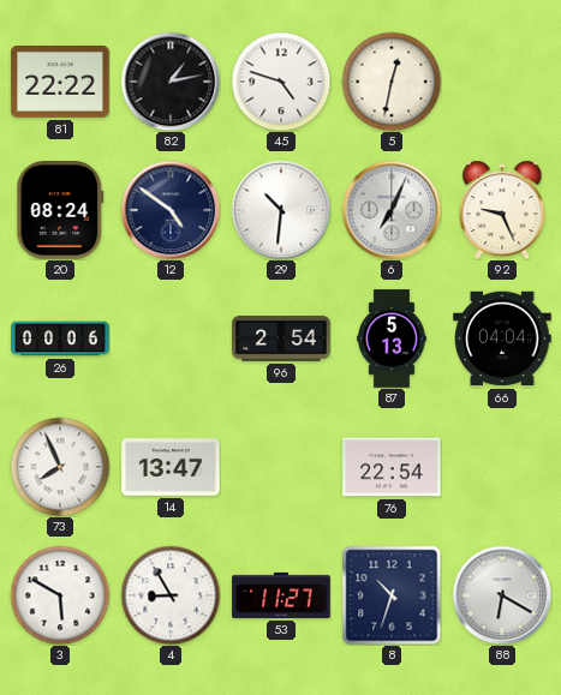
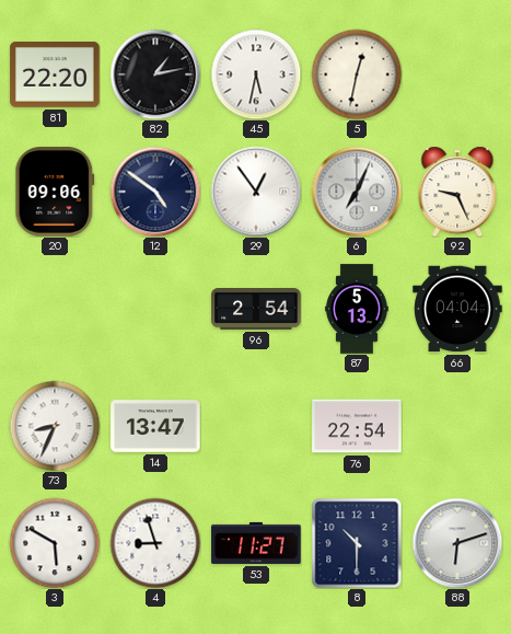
81: 22:22 -> 22:20
45: 4:48 -> 5:32
20: 08:24 -> 09:06
29: 10:31 -> 12:54
26: 00:06 -> none
73: 7:56 -> 8:34
4: 8:55 -> 8:57
8: 10:33 -> 10:30
88: 6:20 -> 6:12
